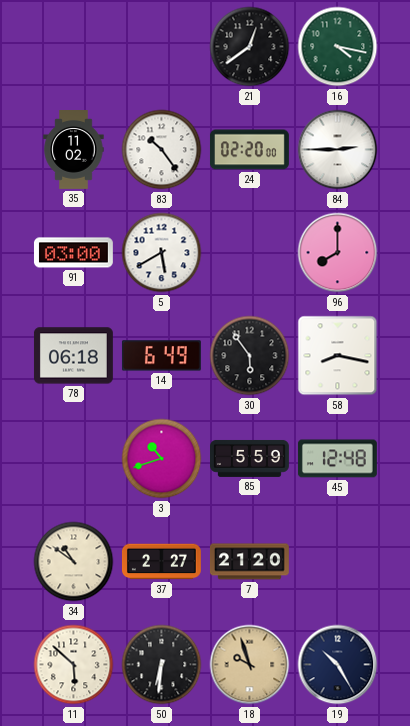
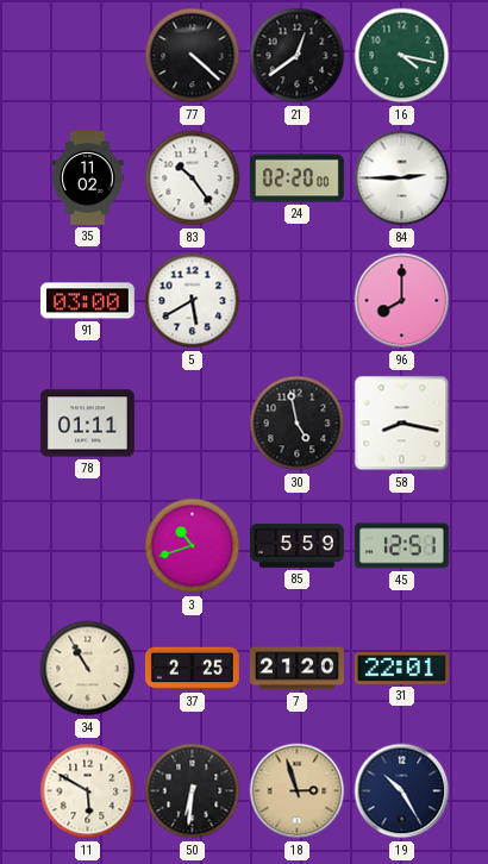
77: none -> 4:22
78: 06:18 -> 01:11
14: 6:49 -> none
30: 5:54 -> 4:58
45: 12:48 -> 12:51
34: 10:51 -> 10:55
37: 2:27 -> 2:25
31: none -> 22:01
11: 5:52 -> 5:50
18: 9:57 -> 2:57
